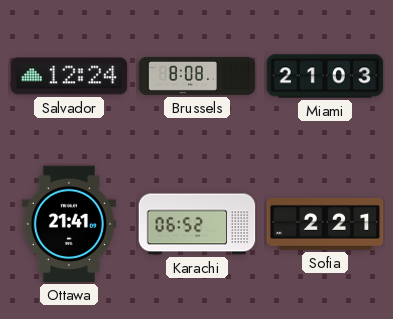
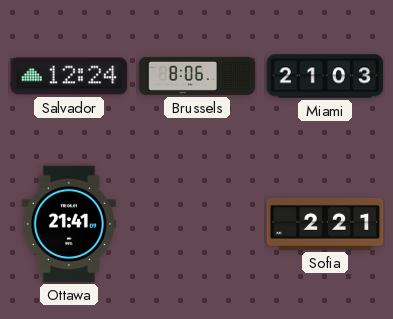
Brussels: 8:08 -> 8:06
Karachi: 06:52 -> none
